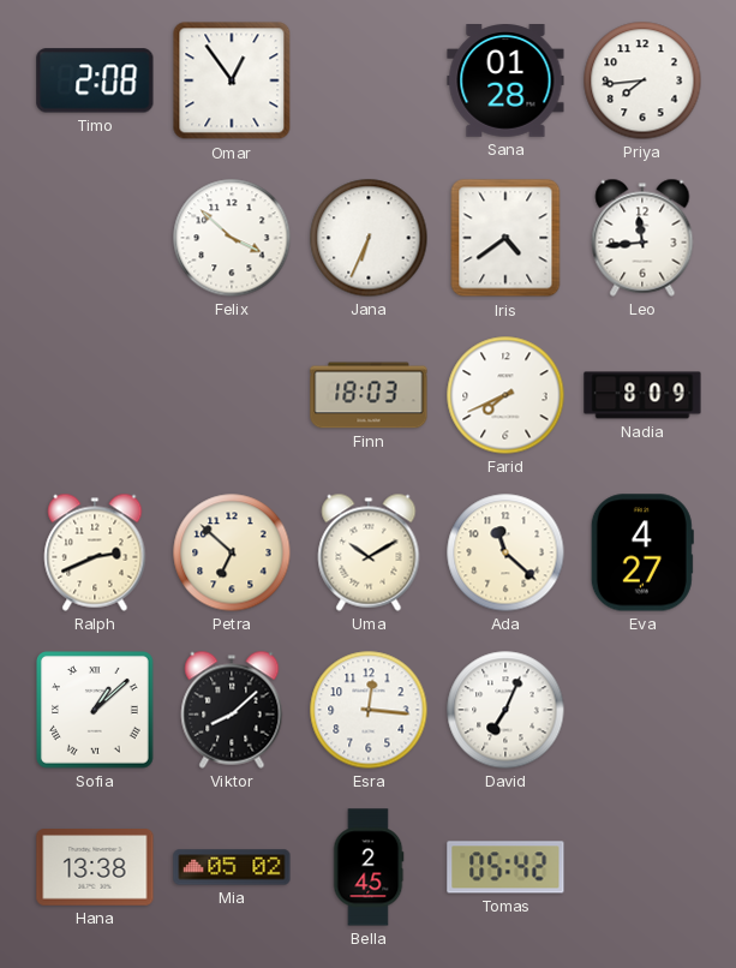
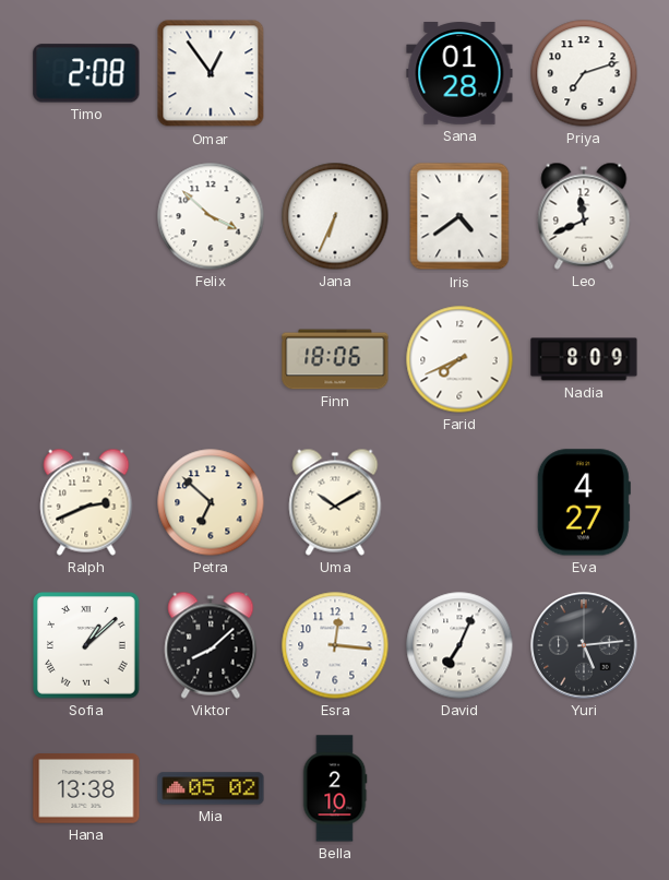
Priya: 7:44 -> 7:12
Leo: 11:44 -> 11:41
Finn: 18:03 -> 18:06
Ada: 11:22 -> none
Yuri: none -> 5:14
Bella: 2:45 -> 2:10
Tomas: 05:42 -> none
